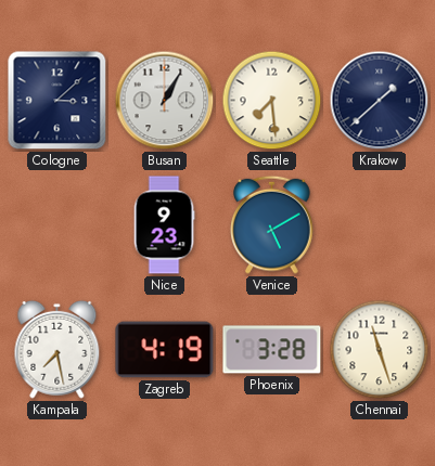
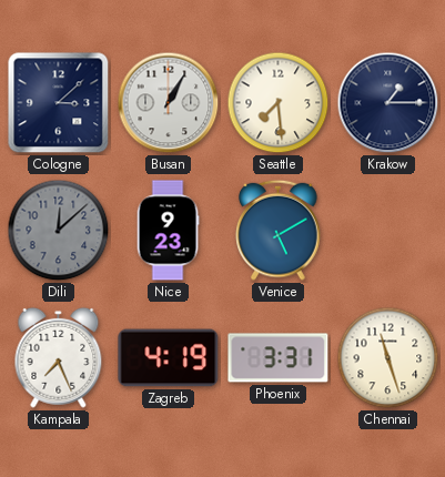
Krakow: 1:38 -> 1:15
Dili: none -> 12:08
Kampala: 7:28 -> 7:26
Phoenix: 3:28 -> 3:31
